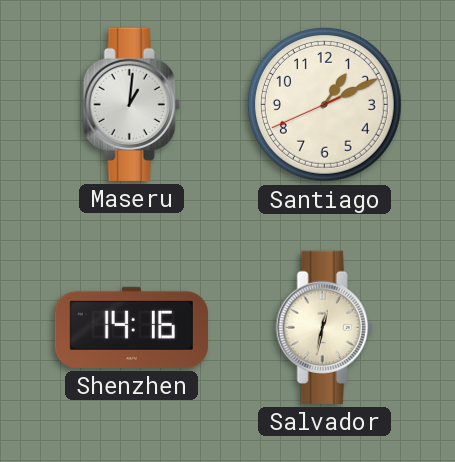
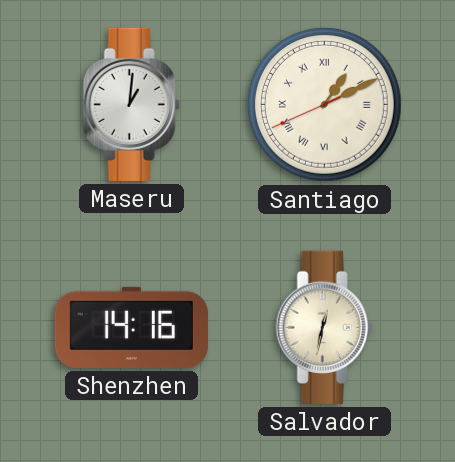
Santiago numerals: Arabic -> Roman
